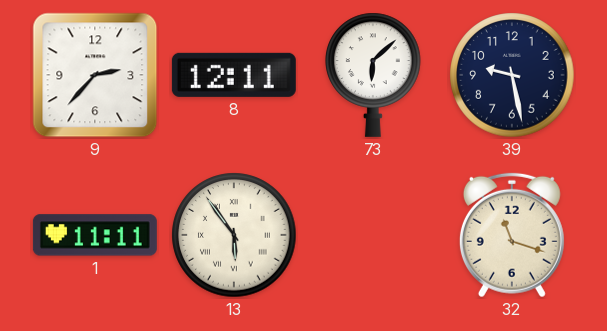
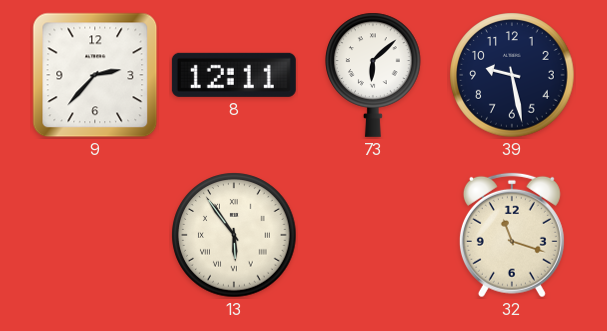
1: 11:11 -> none
